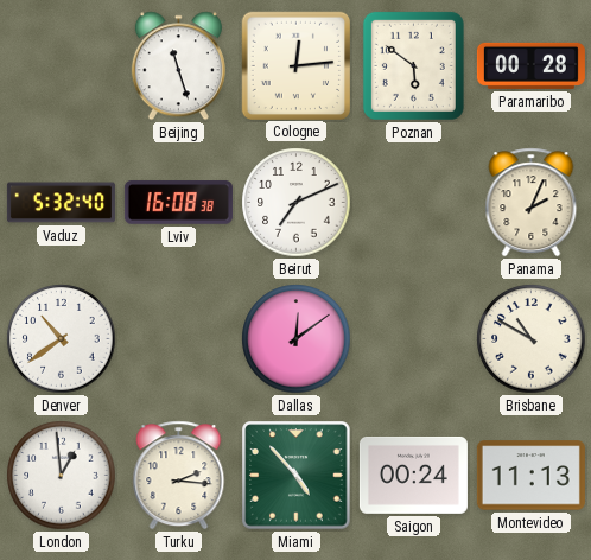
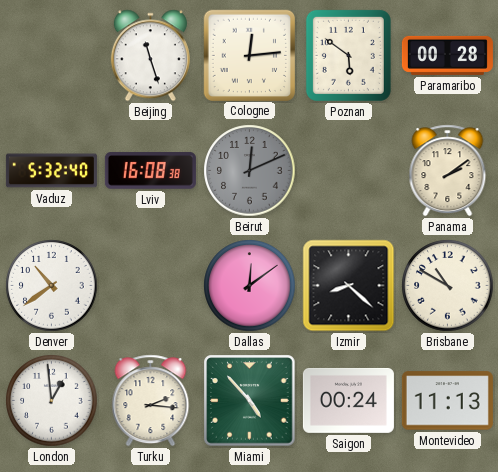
Beirut: 7:11 -> 12:11
Beirut dial: white -> grey
Panama: 2:04 -> 2:09
Izmir: none -> 8:22
